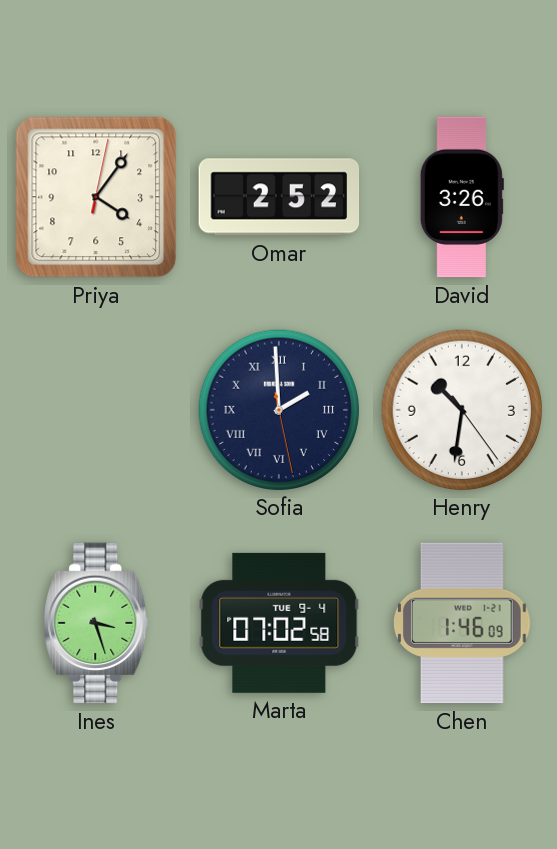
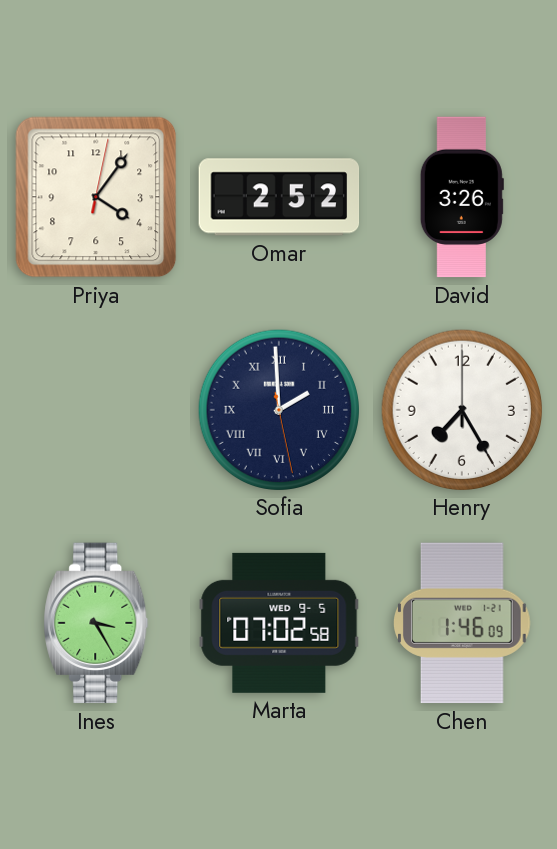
Henry: 10:31 -> 7:25
Ines: 3:27 -> 3:25
Marta date: TUE 9-4 -> WED 9-5
